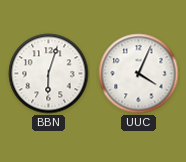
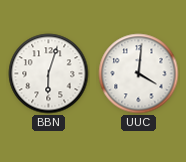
UUC: 4:04 -> 4:01
